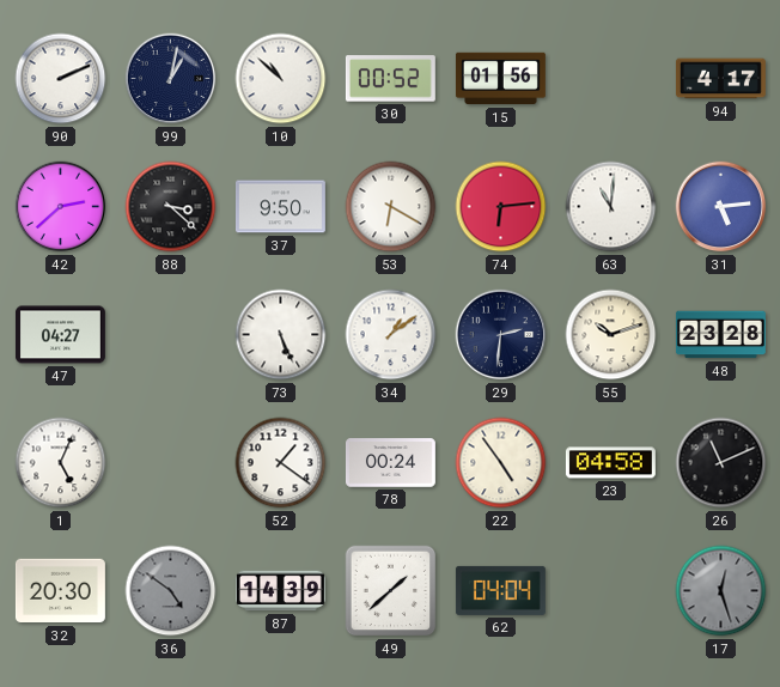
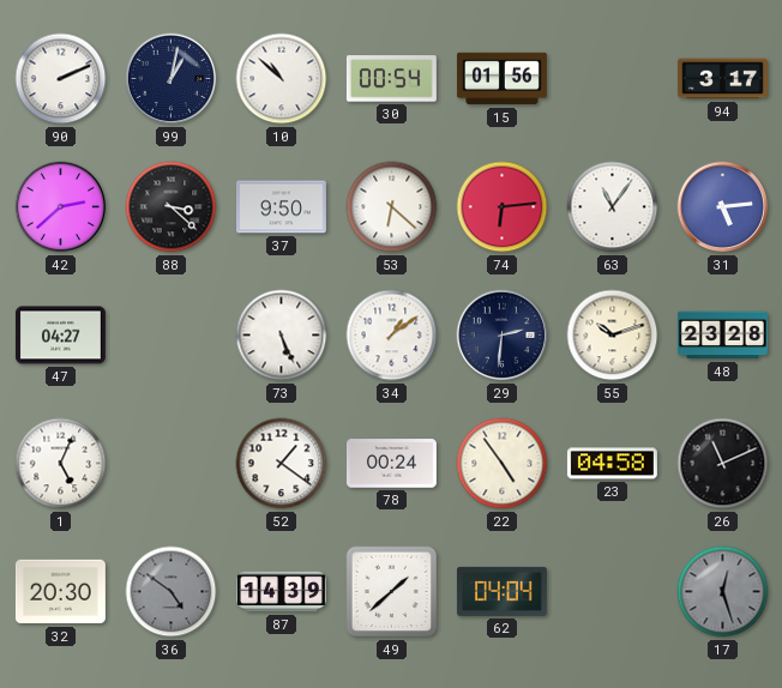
30: 00:52 -> 00:54
94: 4:17 -> 3:17
53: 6:20 -> 6:22
63: 11:01 -> 11:06
